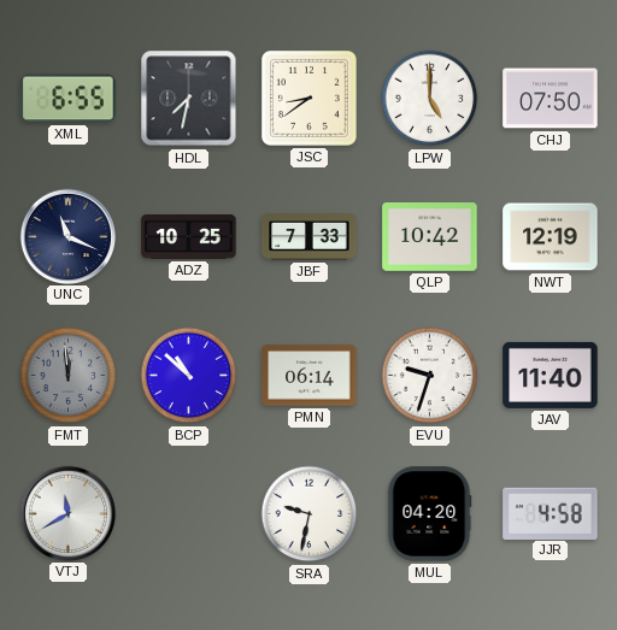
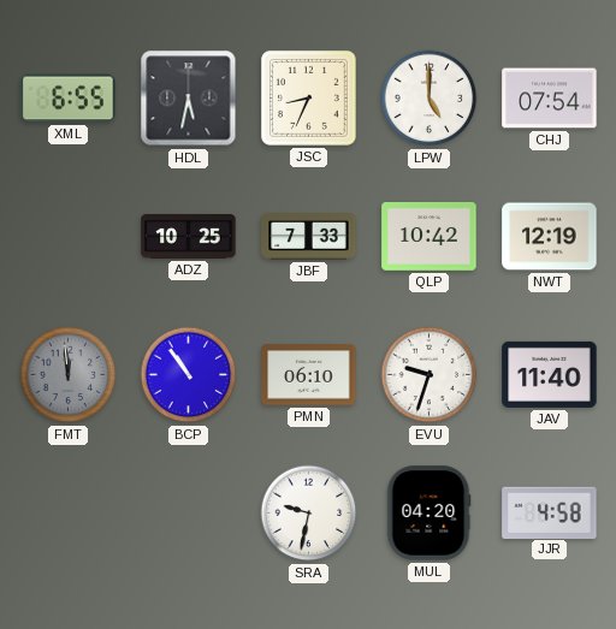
HDL: 7:32 -> 5:32
JSC: 8:39 -> 8:34
CHJ: 07:50 -> 07:54
UNC: 11:19 -> none
BCP: 10:52 -> 10:54
PMN: 06:14 -> 06:10
VTJ: 11:40 -> none
